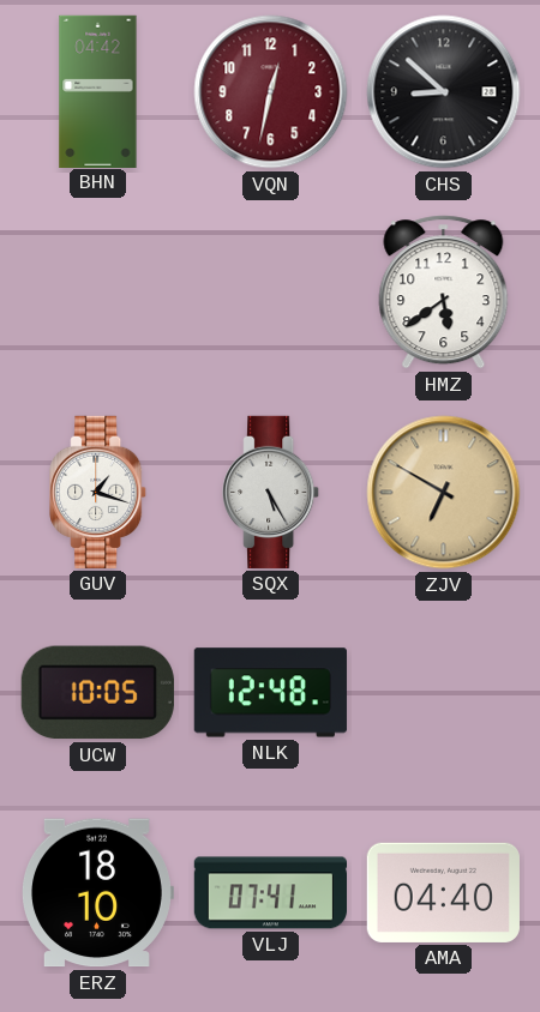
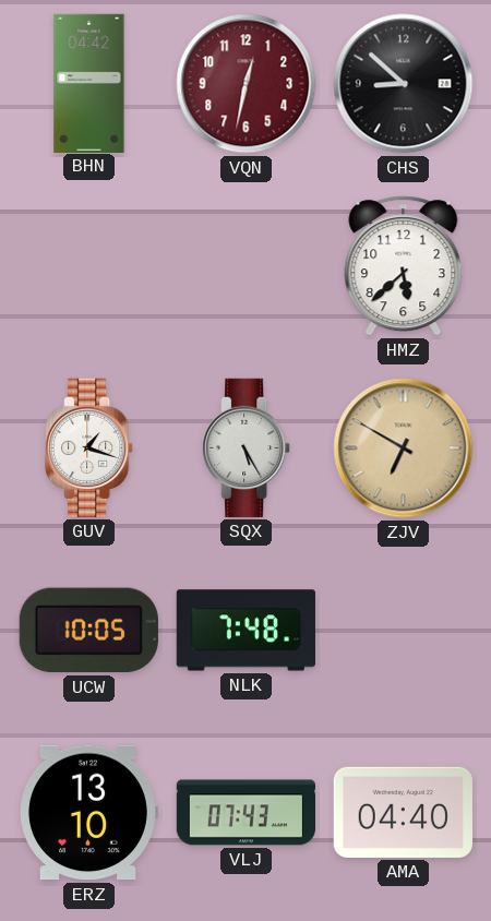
HMZ: 5:39 -> 5:38
NLK: 12:48 -> 7:48
ERZ: 18:10 -> 13:10
VLJ: 07:41 -> 07:43
